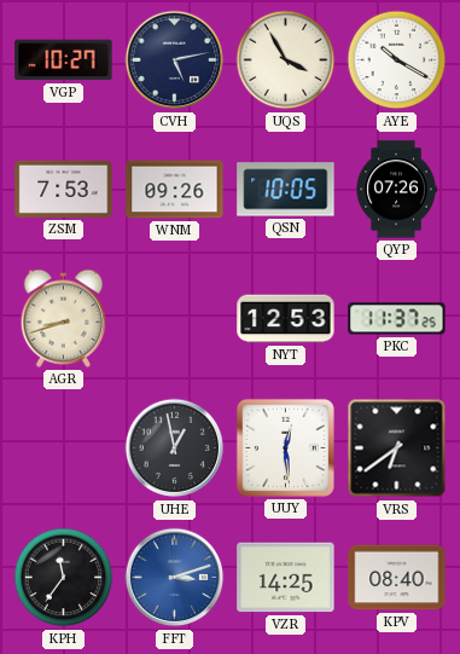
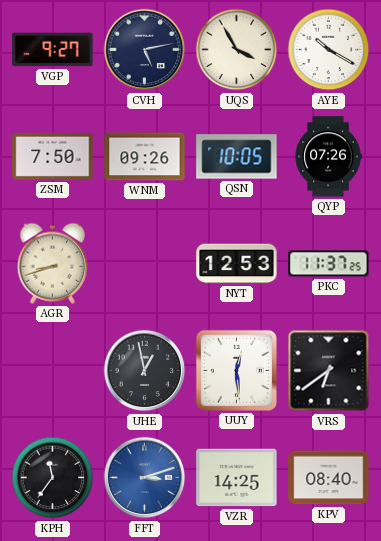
VGP: 10:27 -> 9:27
ZSM: 7:53 -> 7:50
